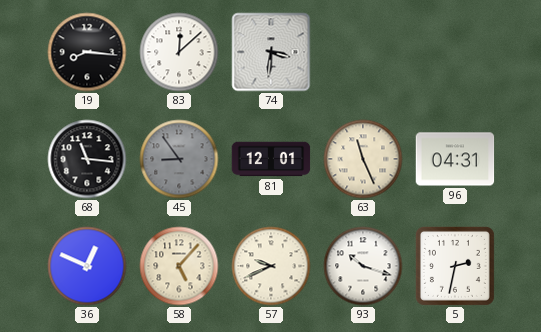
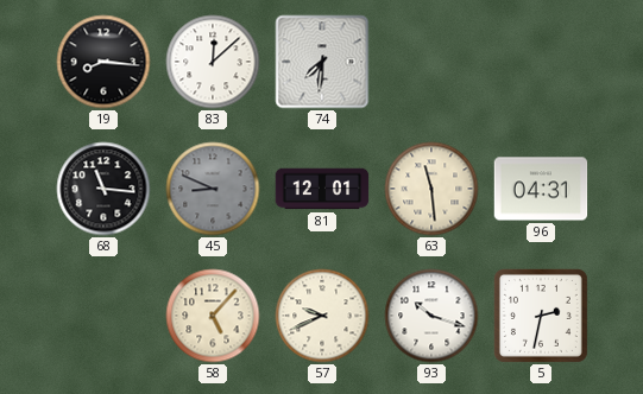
74: 3:31 -> 7:31
45: 8:54 -> 8:49
63: 11:26 -> 11:29
36: 12:49 -> none
